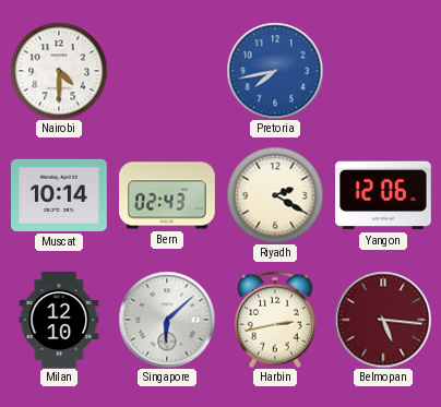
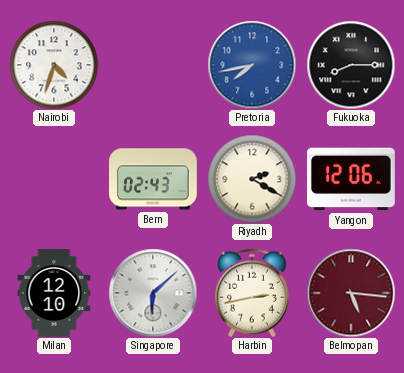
Nairobi: 4:30 -> 4:33
Fukuoka: none -> 8:15
Muscat: 10:14 -> none
